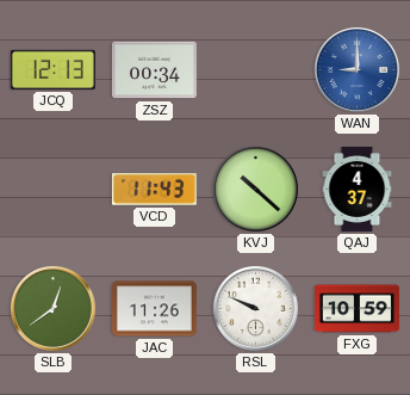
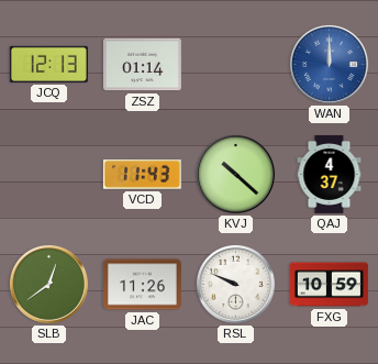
ZSZ: 00:34 -> 01:14
WAN: 9:00 -> 12:00
